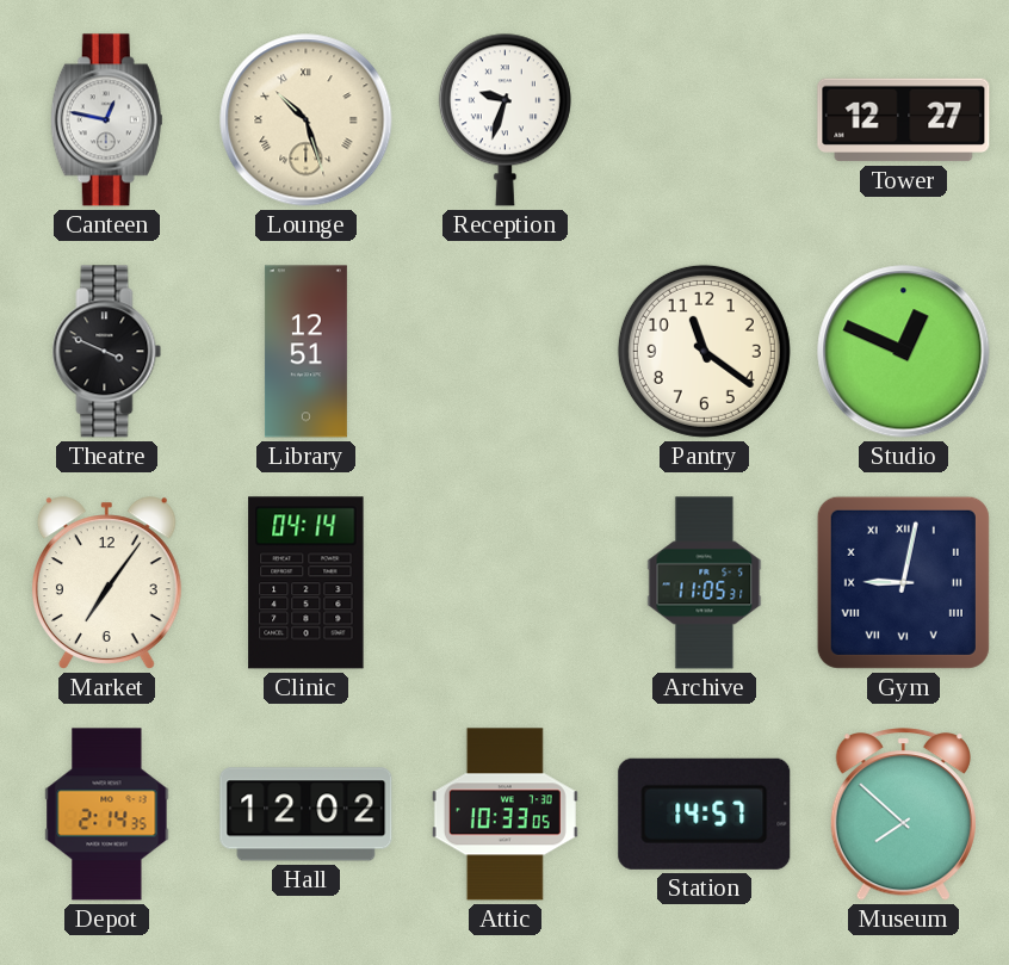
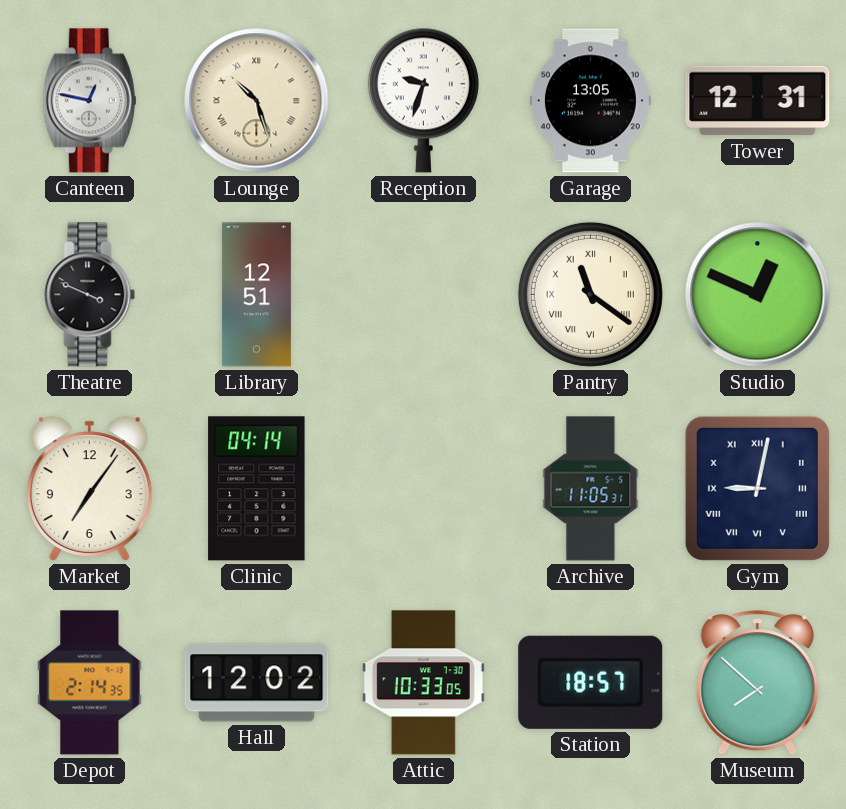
Garage: none -> 13:05
Tower: 12:27 -> 12:31
Pantry numerals: Arabic -> Roman
Station: 14:57 -> 18:57
